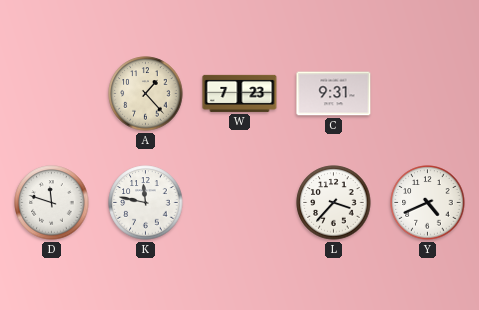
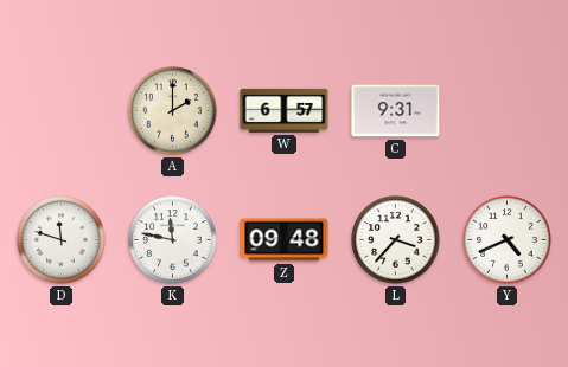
A: 1:23 -> 2:00
W: 7:23 -> 6:57
Z: none -> 09:48
